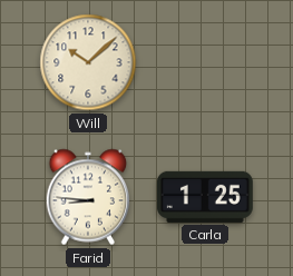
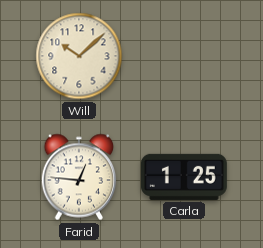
Farid: 8:46 -> 12:46
